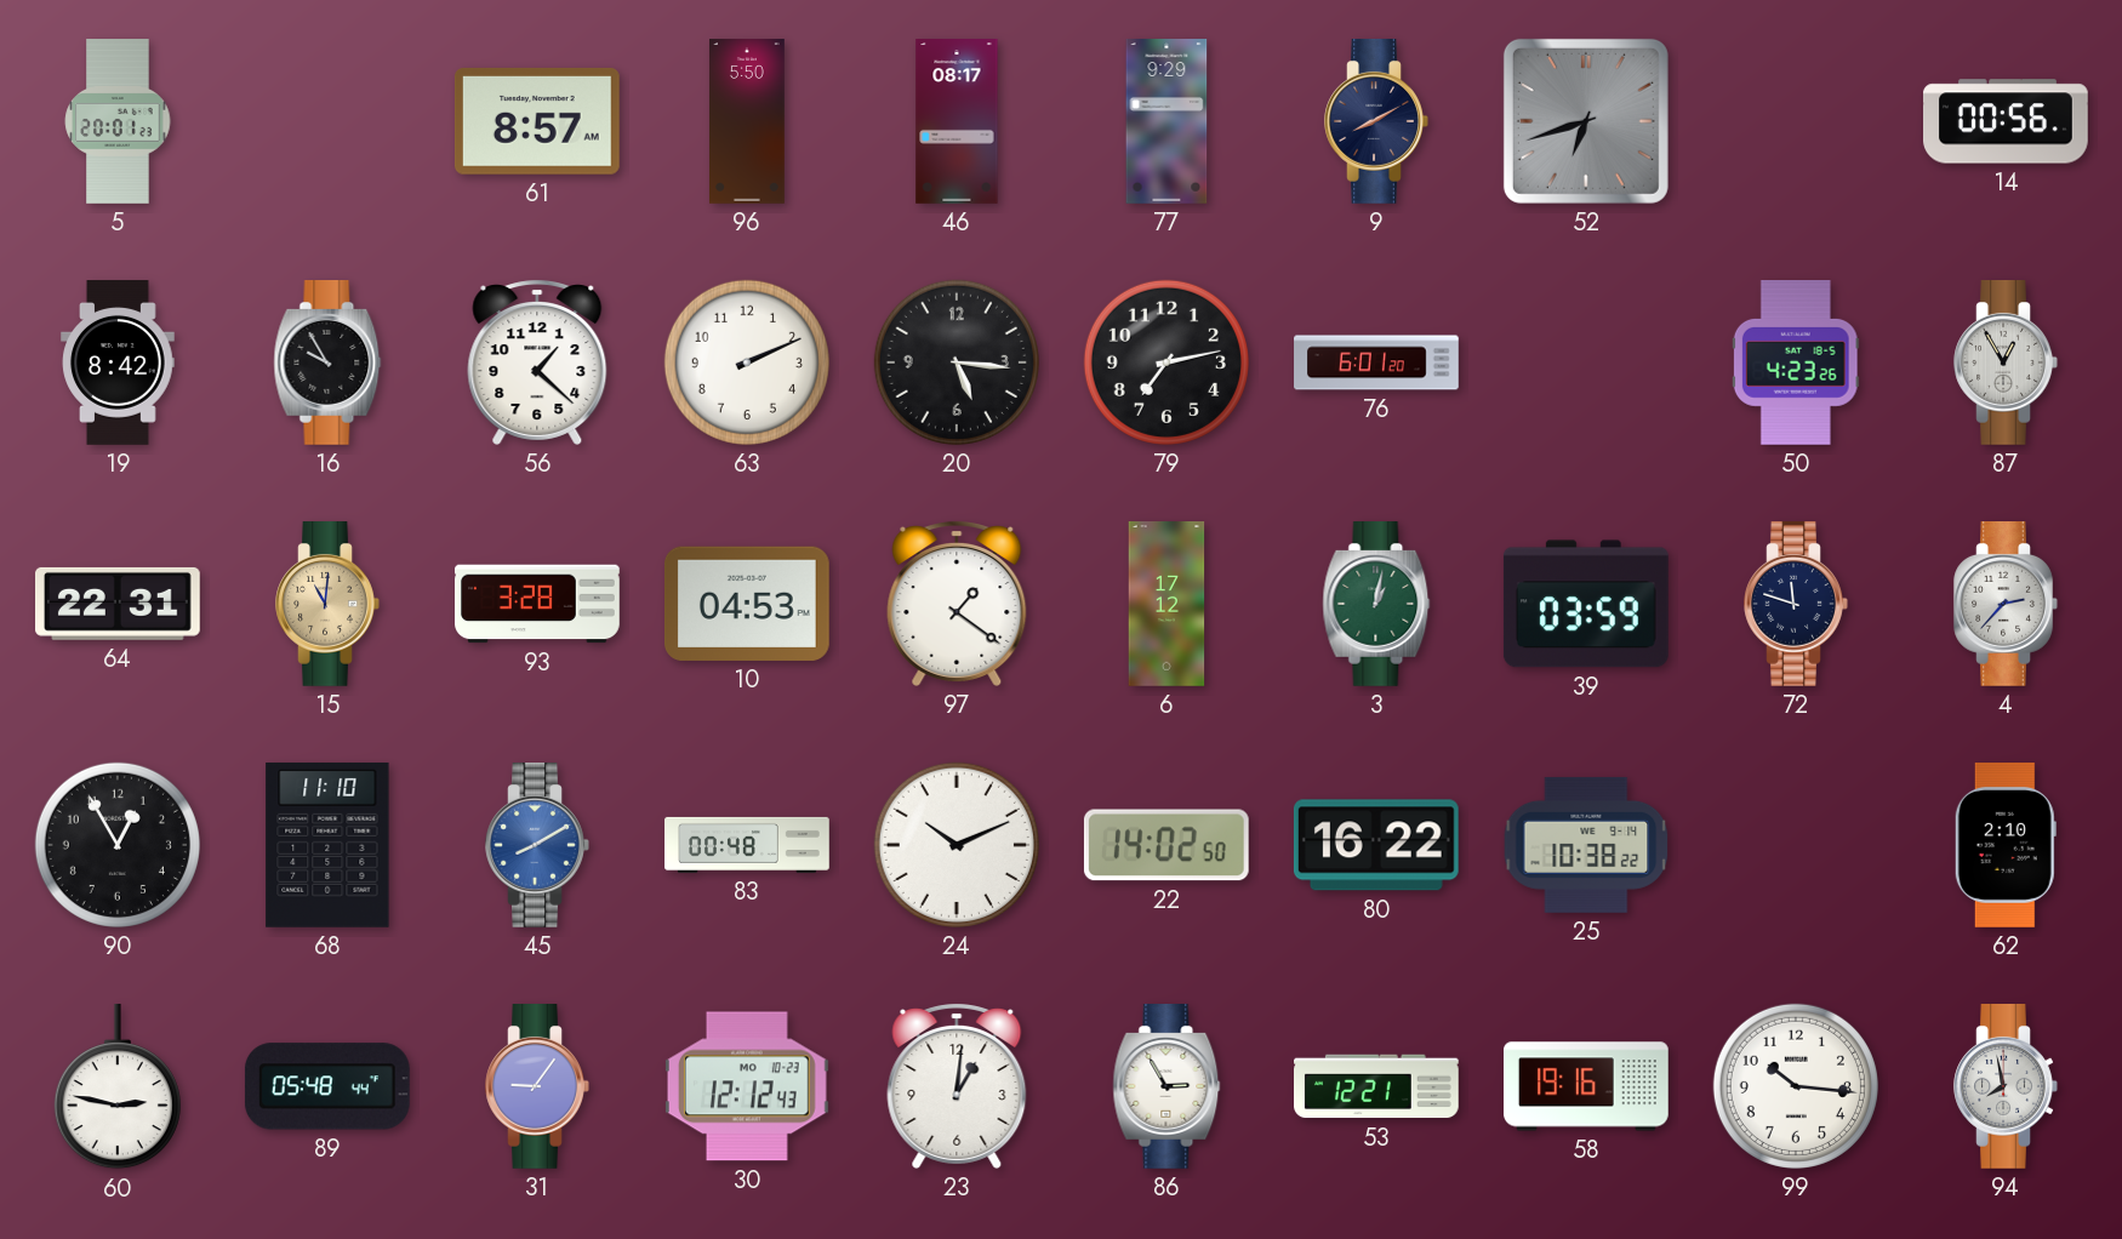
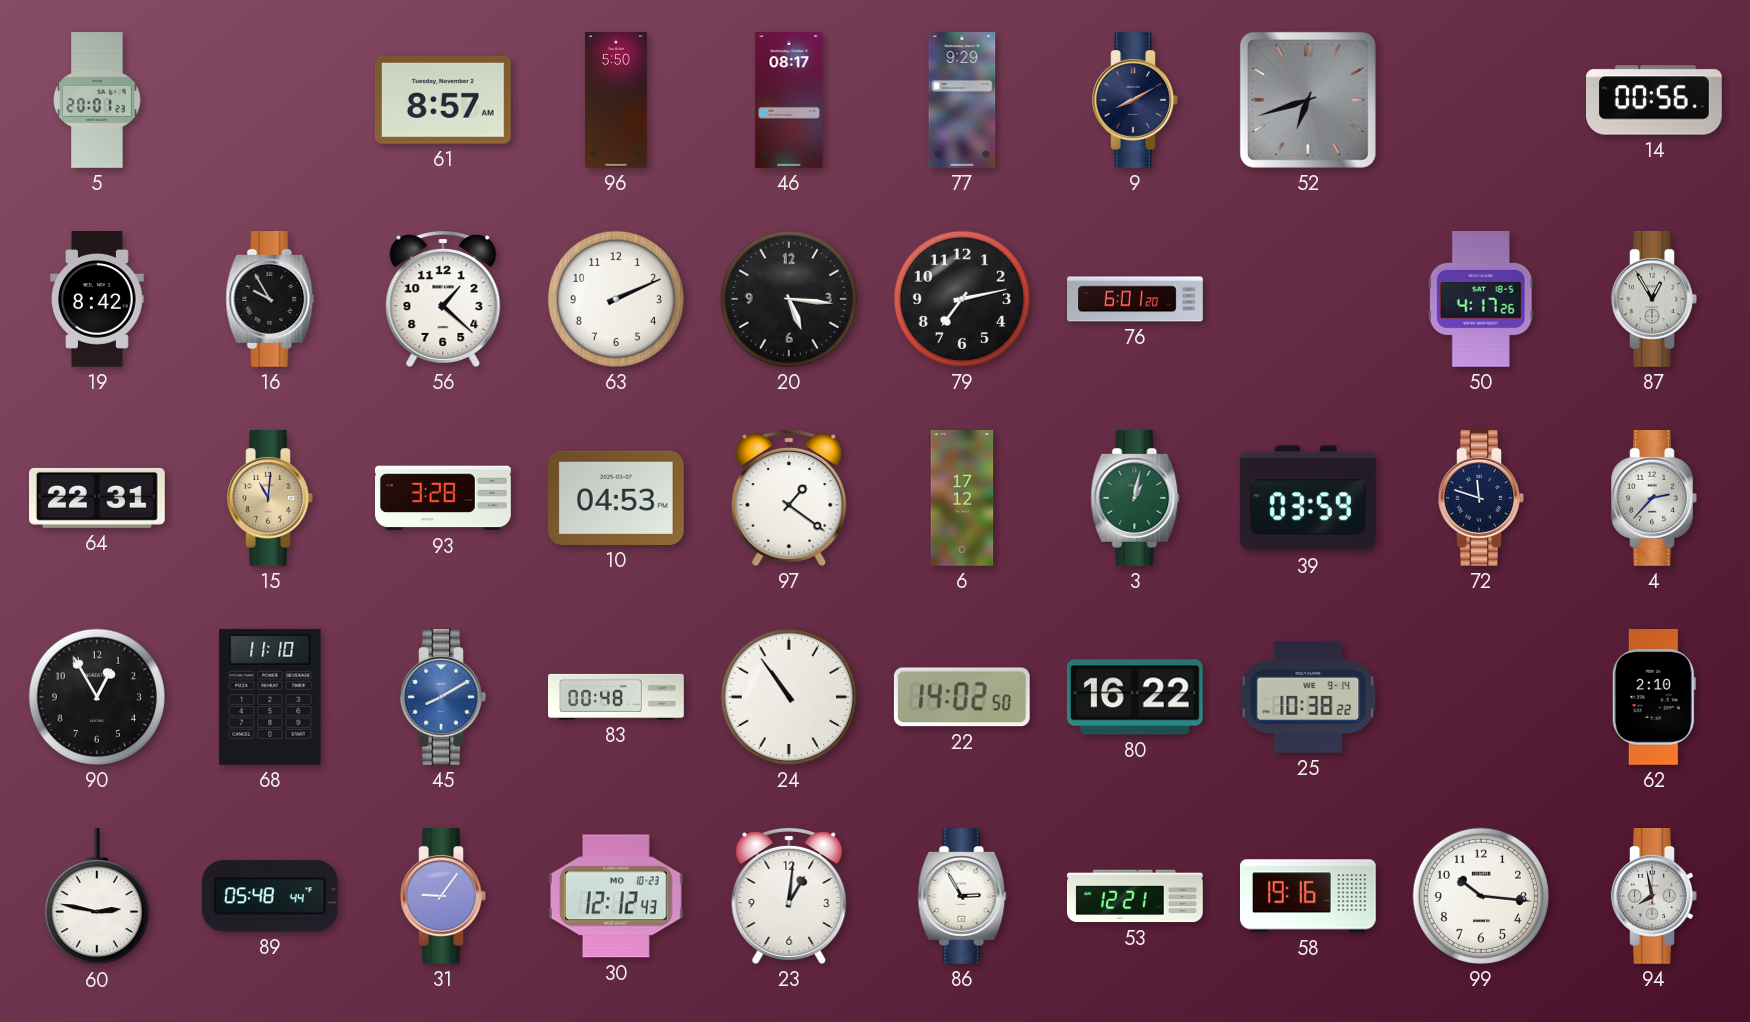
50: 4:23 -> 4:17
24: 10:11 -> 10:54
